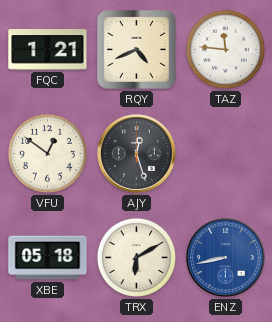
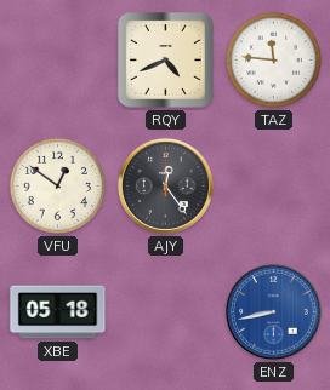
FQC: 1:21 -> none
AJY: 12:27 -> 12:24
TRX: 6:10 -> none
